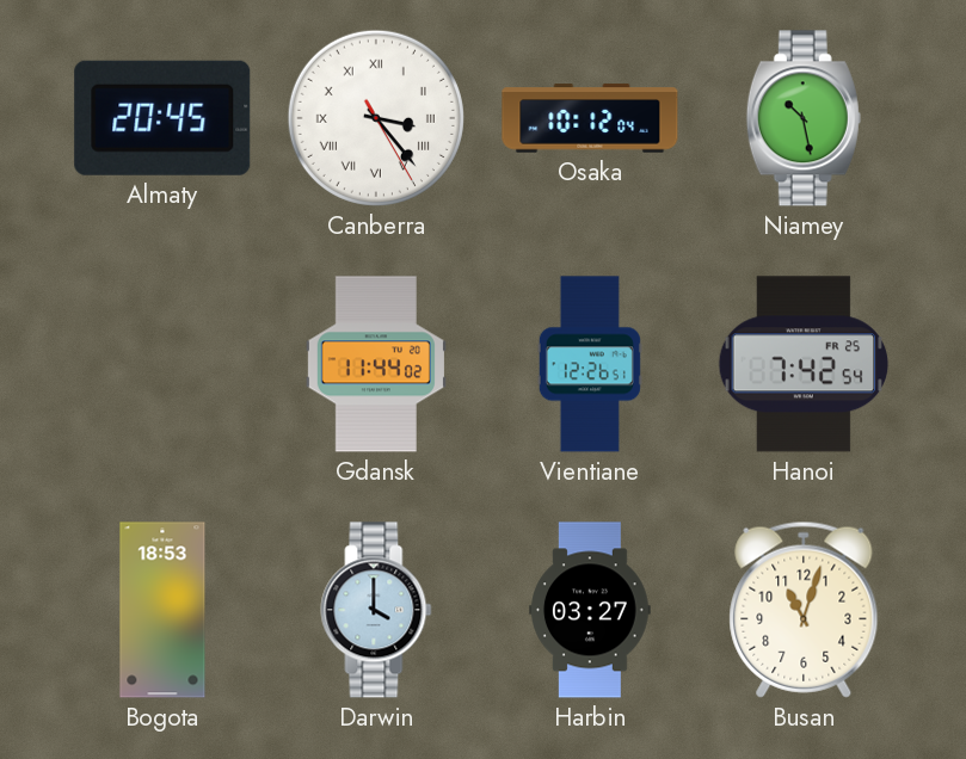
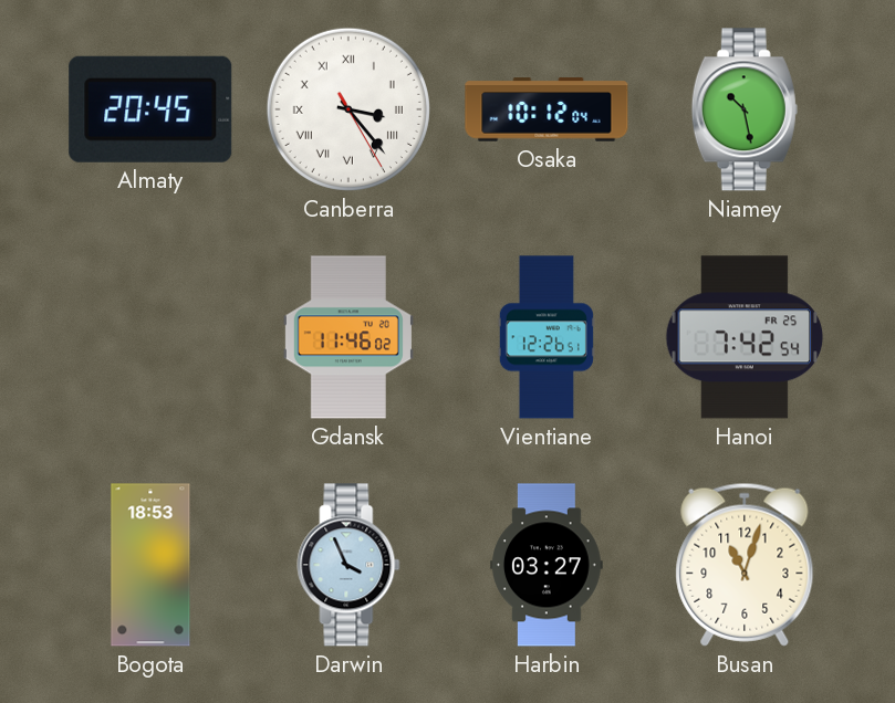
Gdansk: 11:44 -> 11:46
Darwin: 4:00 -> 3:56
